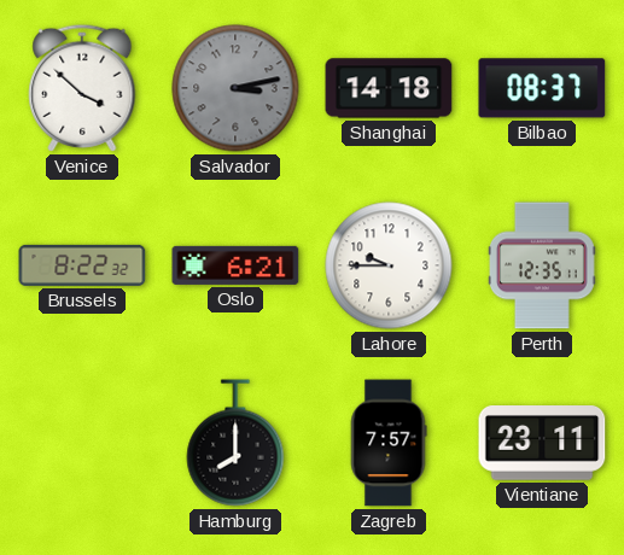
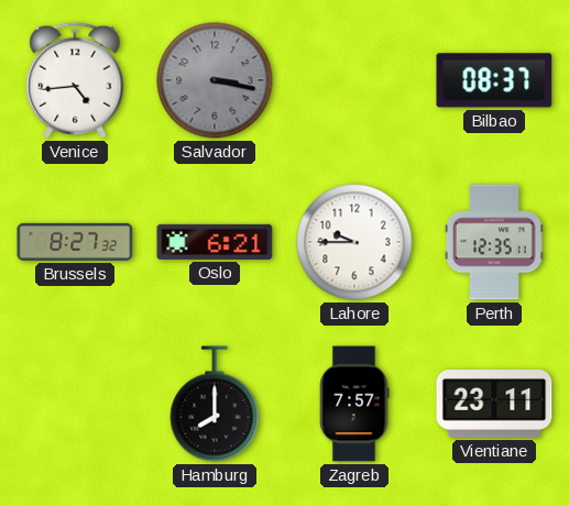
Venice: 3:52 -> 4:44
Salvador: 3:13 -> 3:17
Shanghai: 14:18 -> none
Brussels: 8:22 -> 8:27
